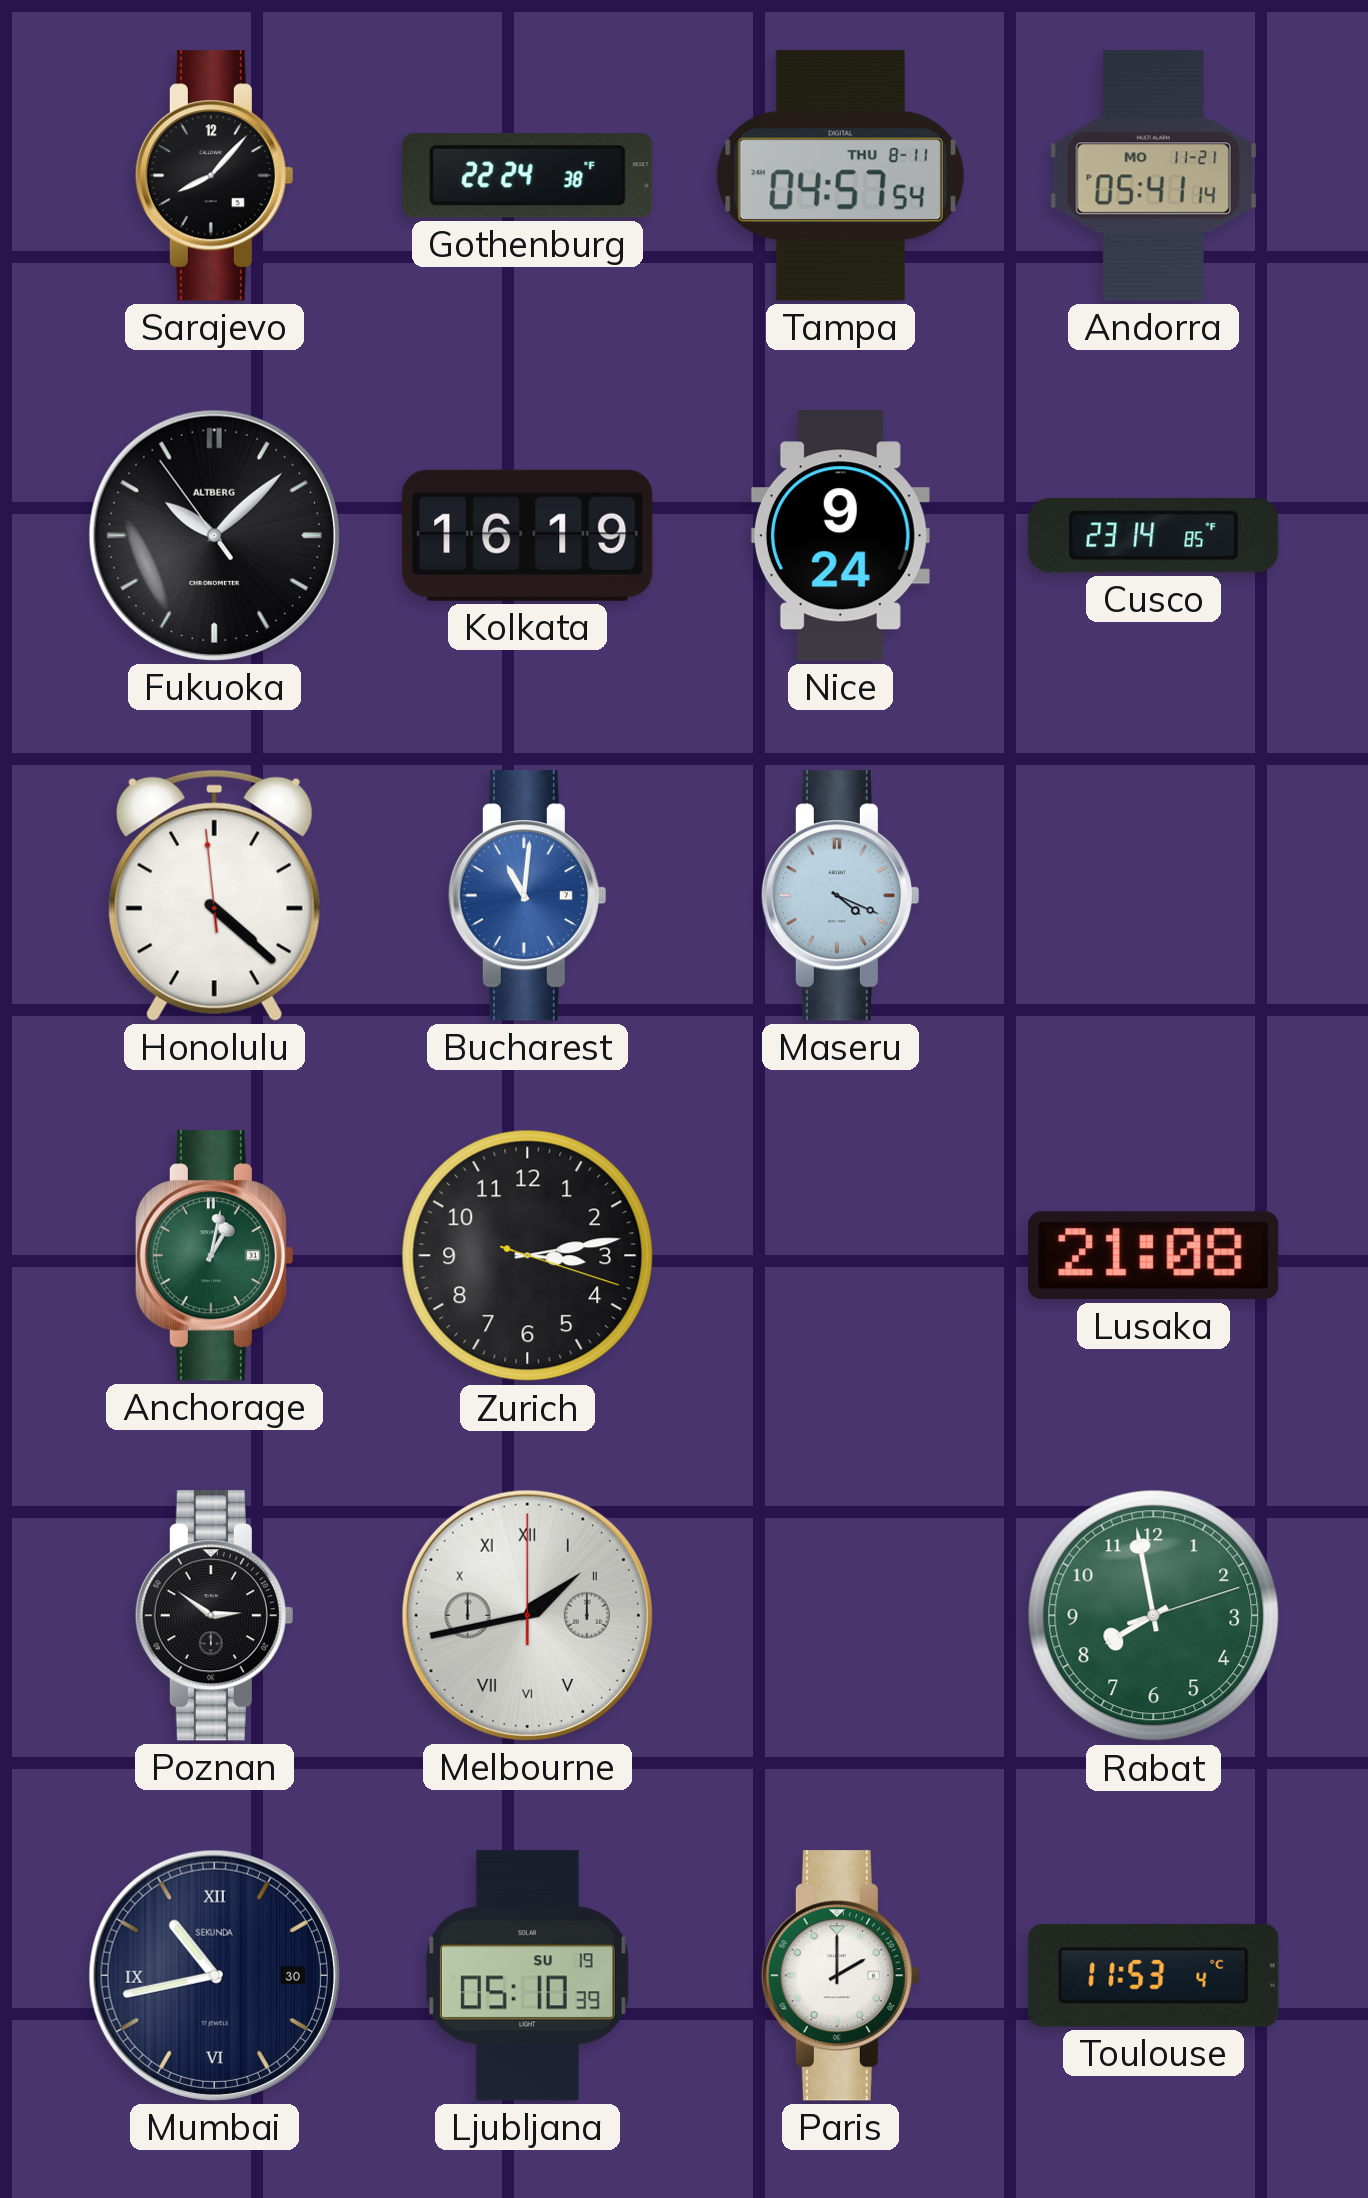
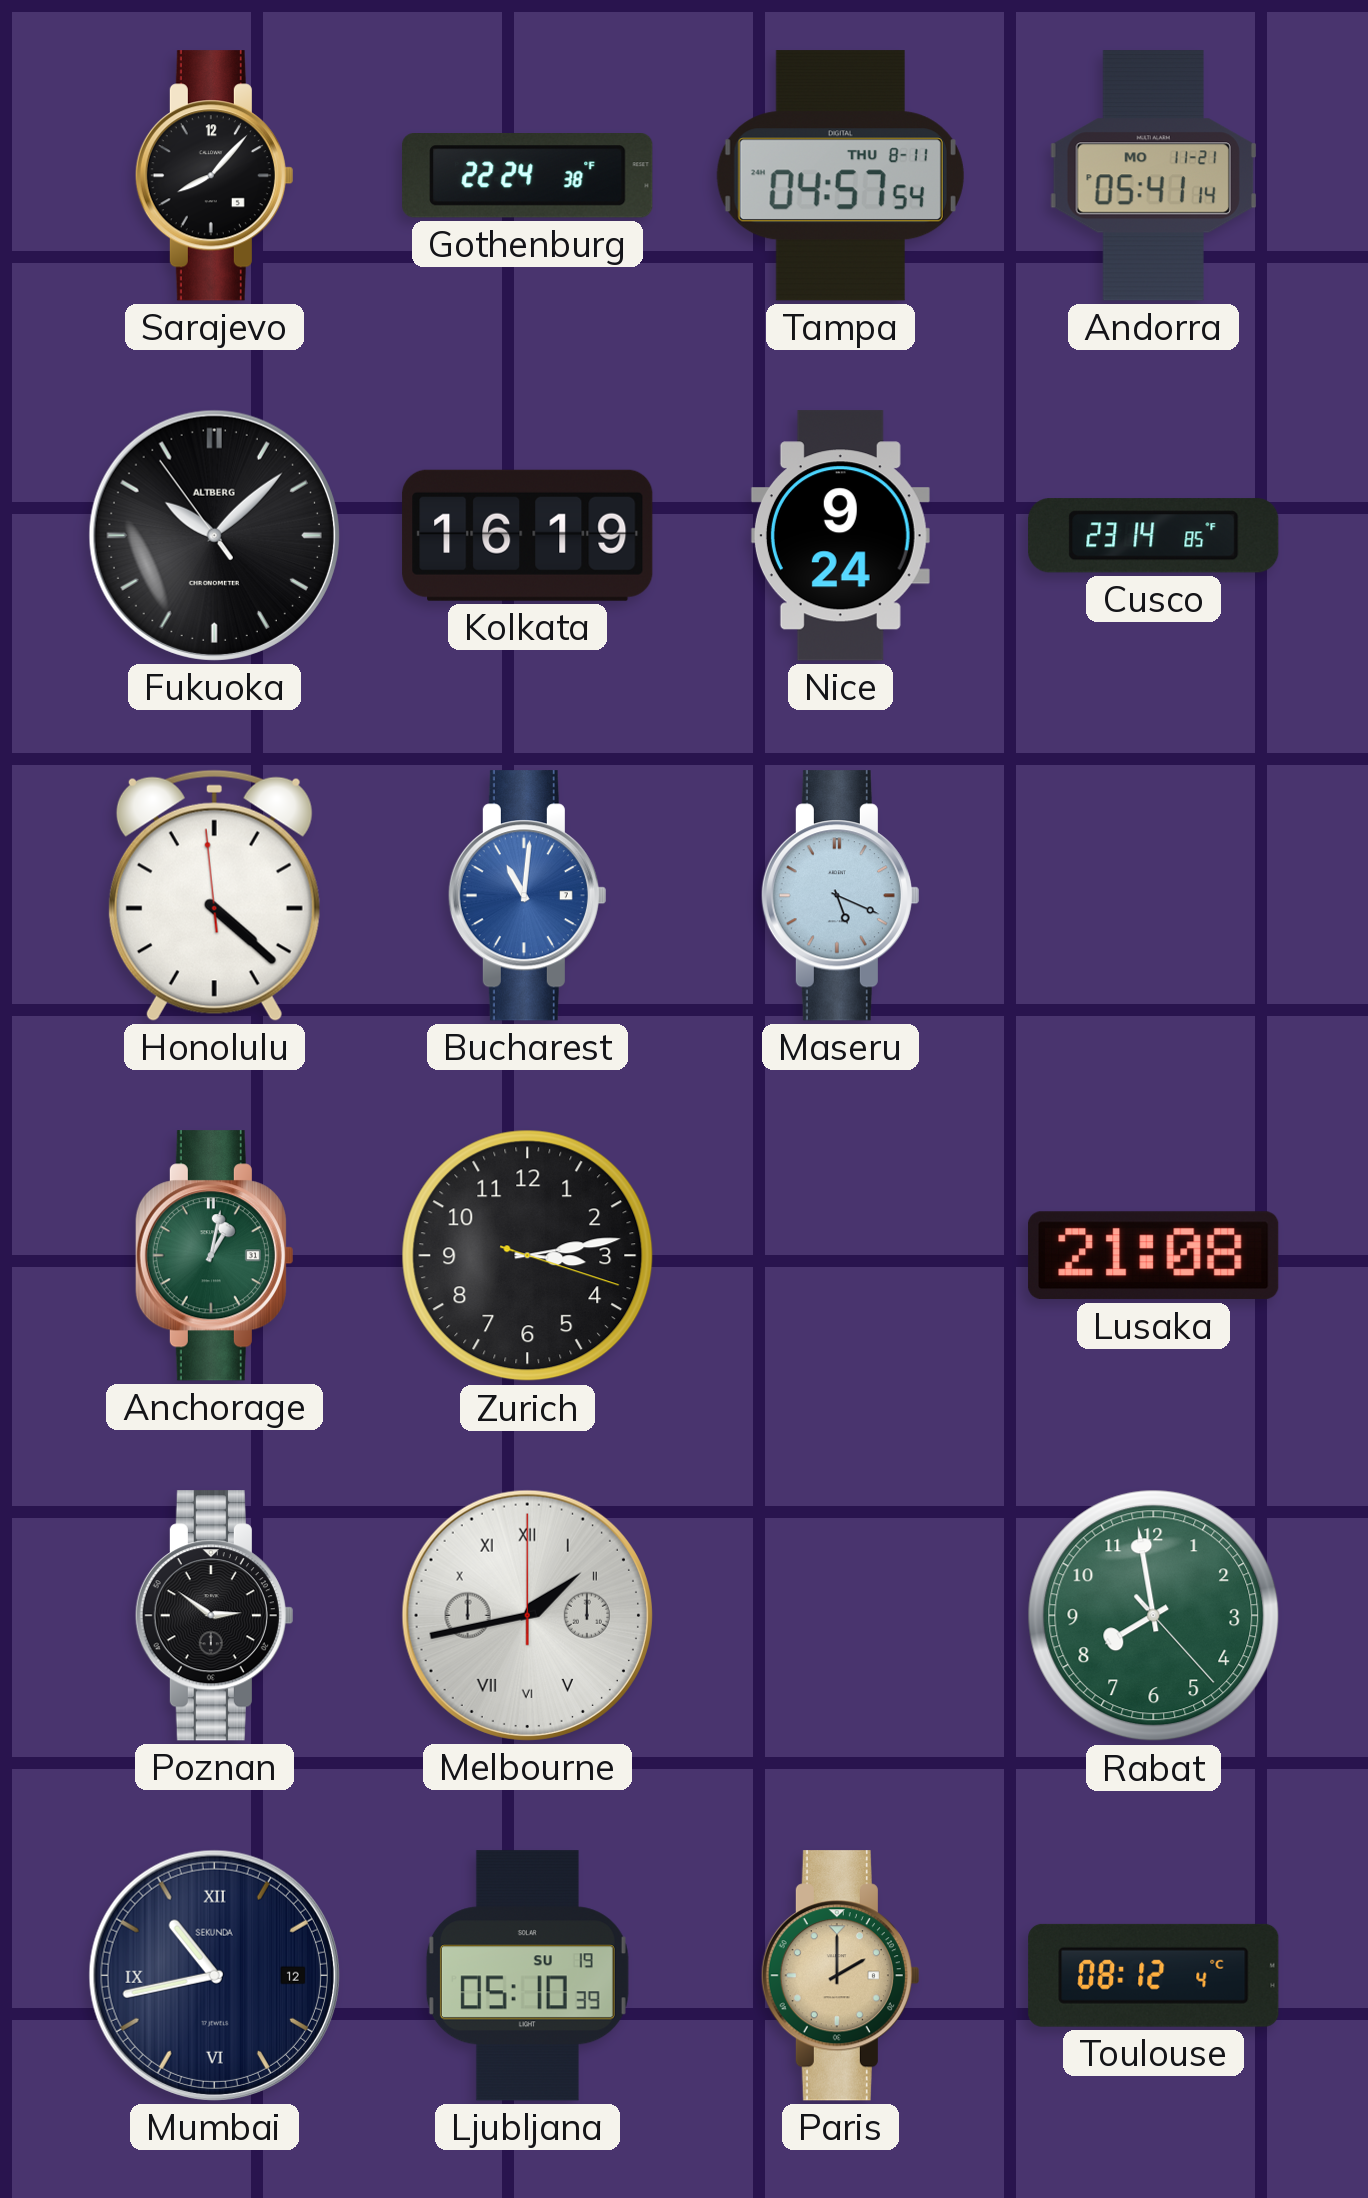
Maseru: 4:19 -> 5:19
Rabat: 7:58:12 -> 7:58:23
Mumbai date: 30 -> 12
Paris dial: white -> champagne
Toulouse: 11:53 -> 08:12
